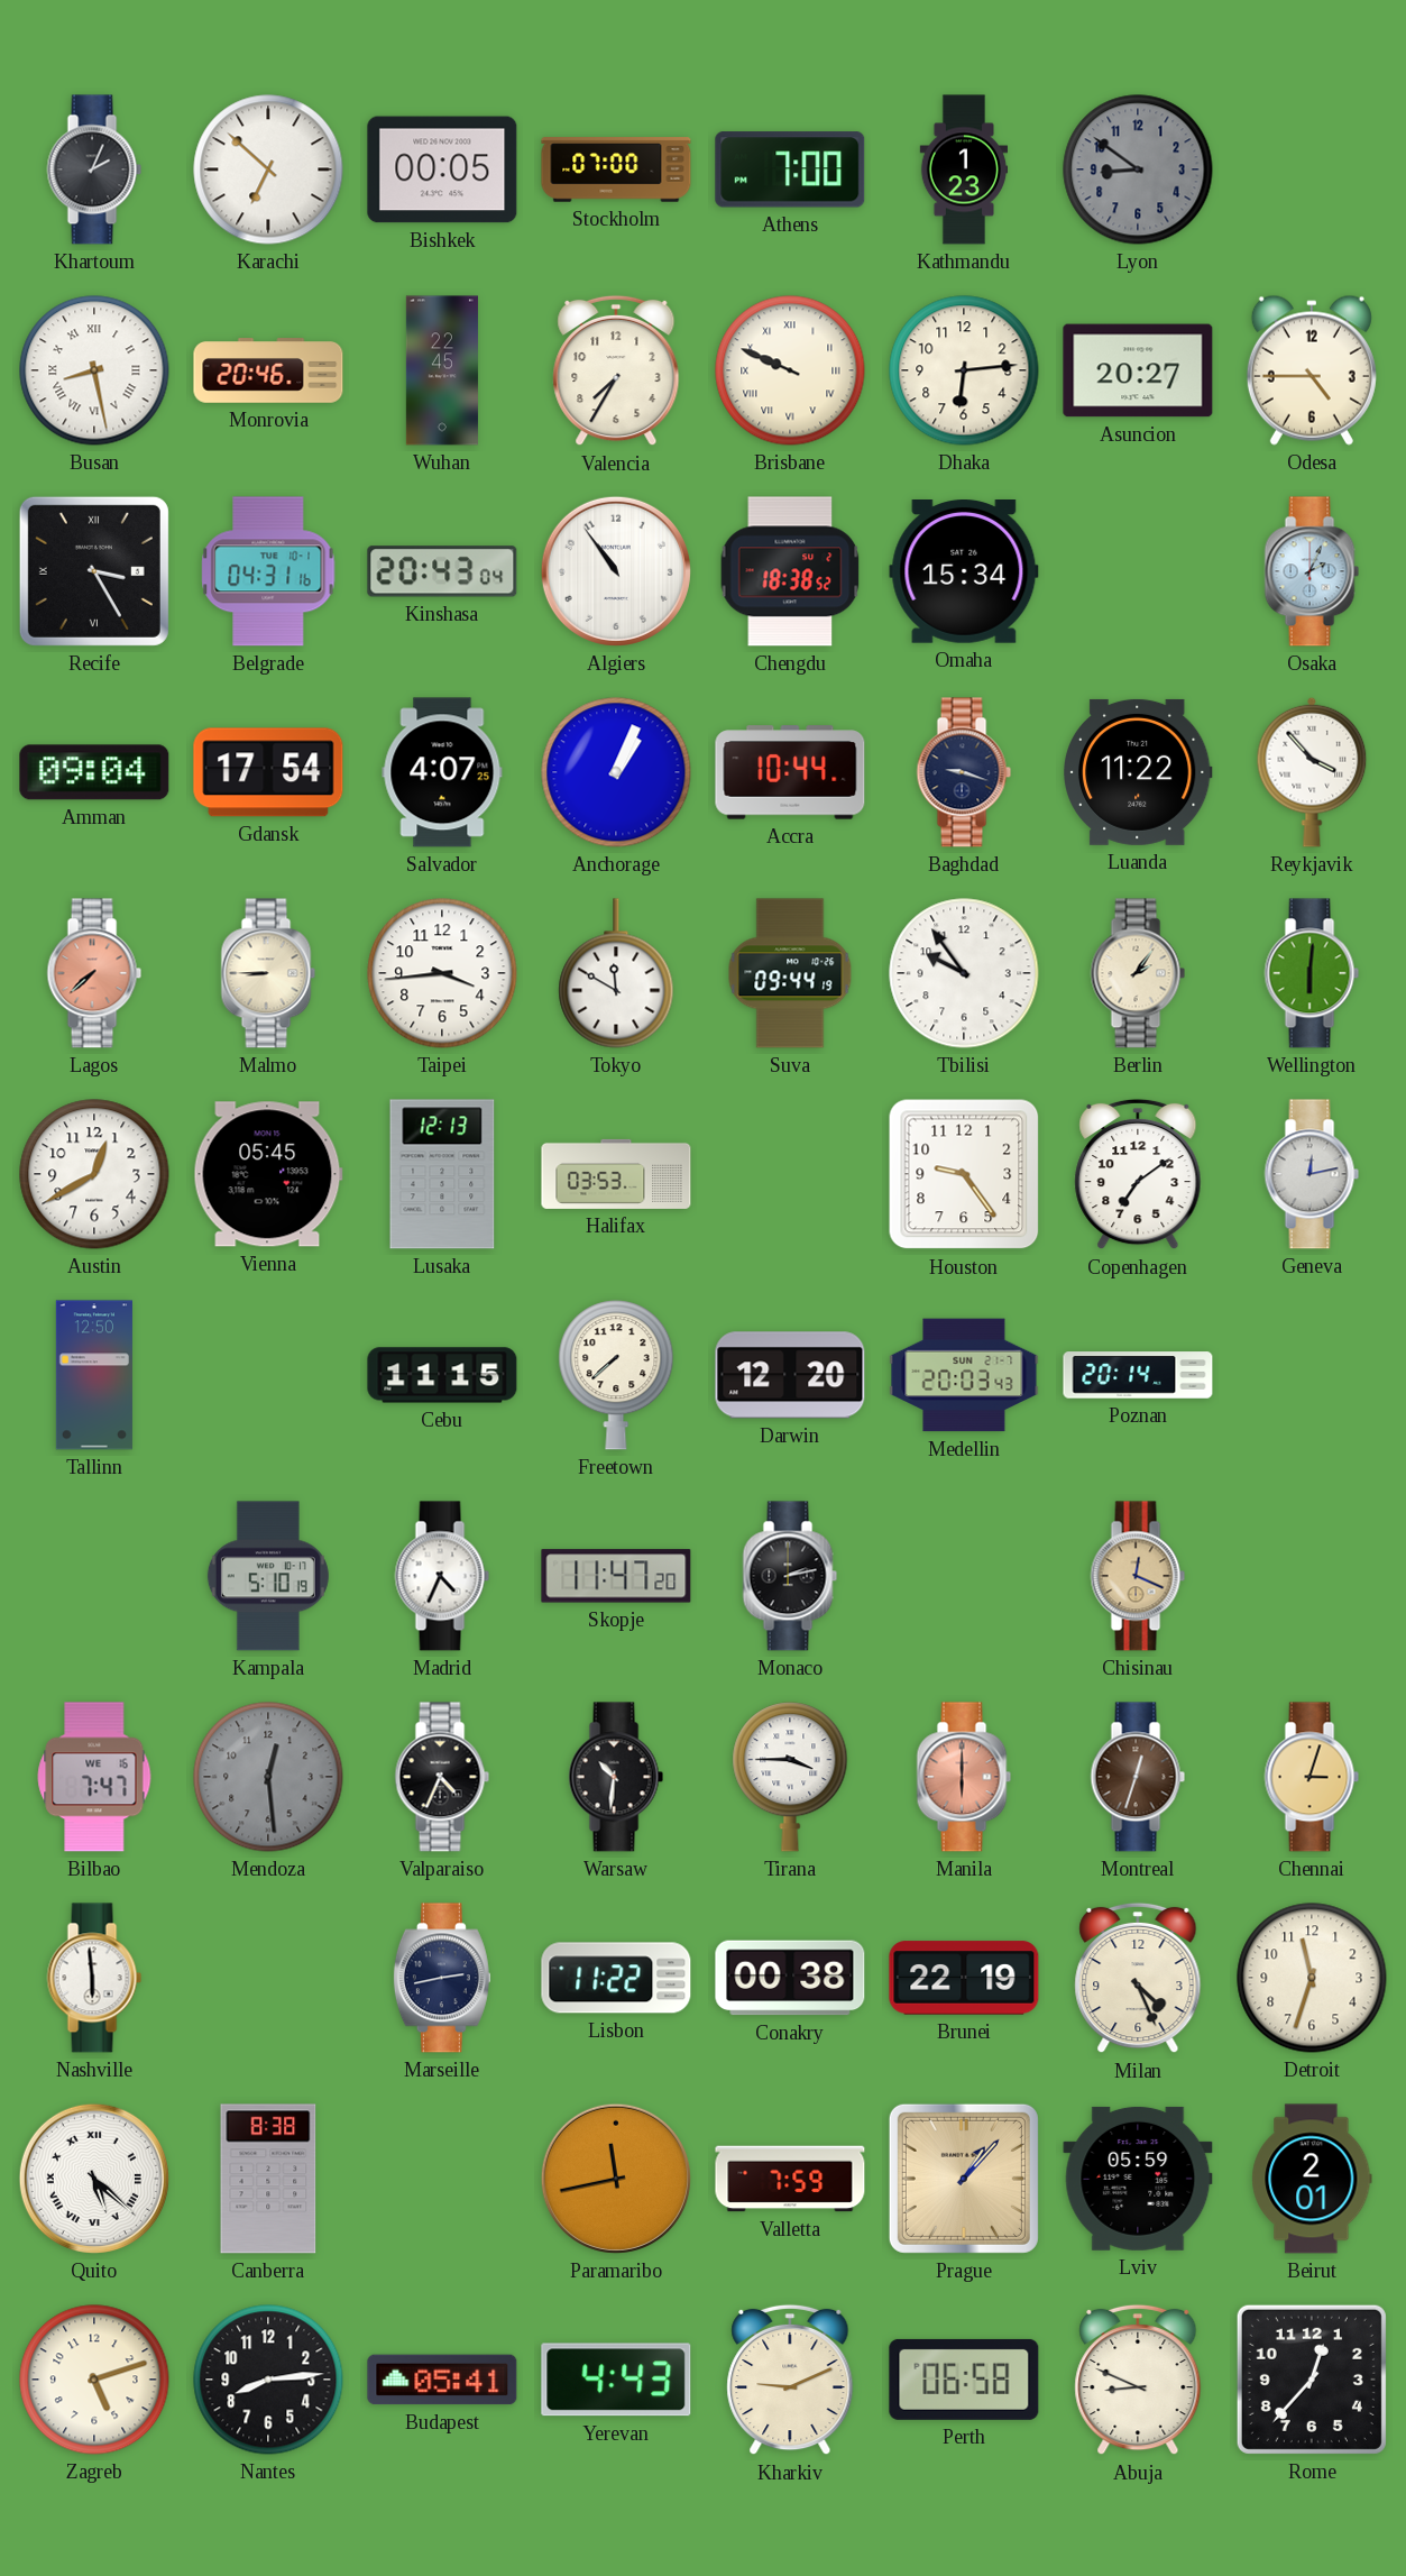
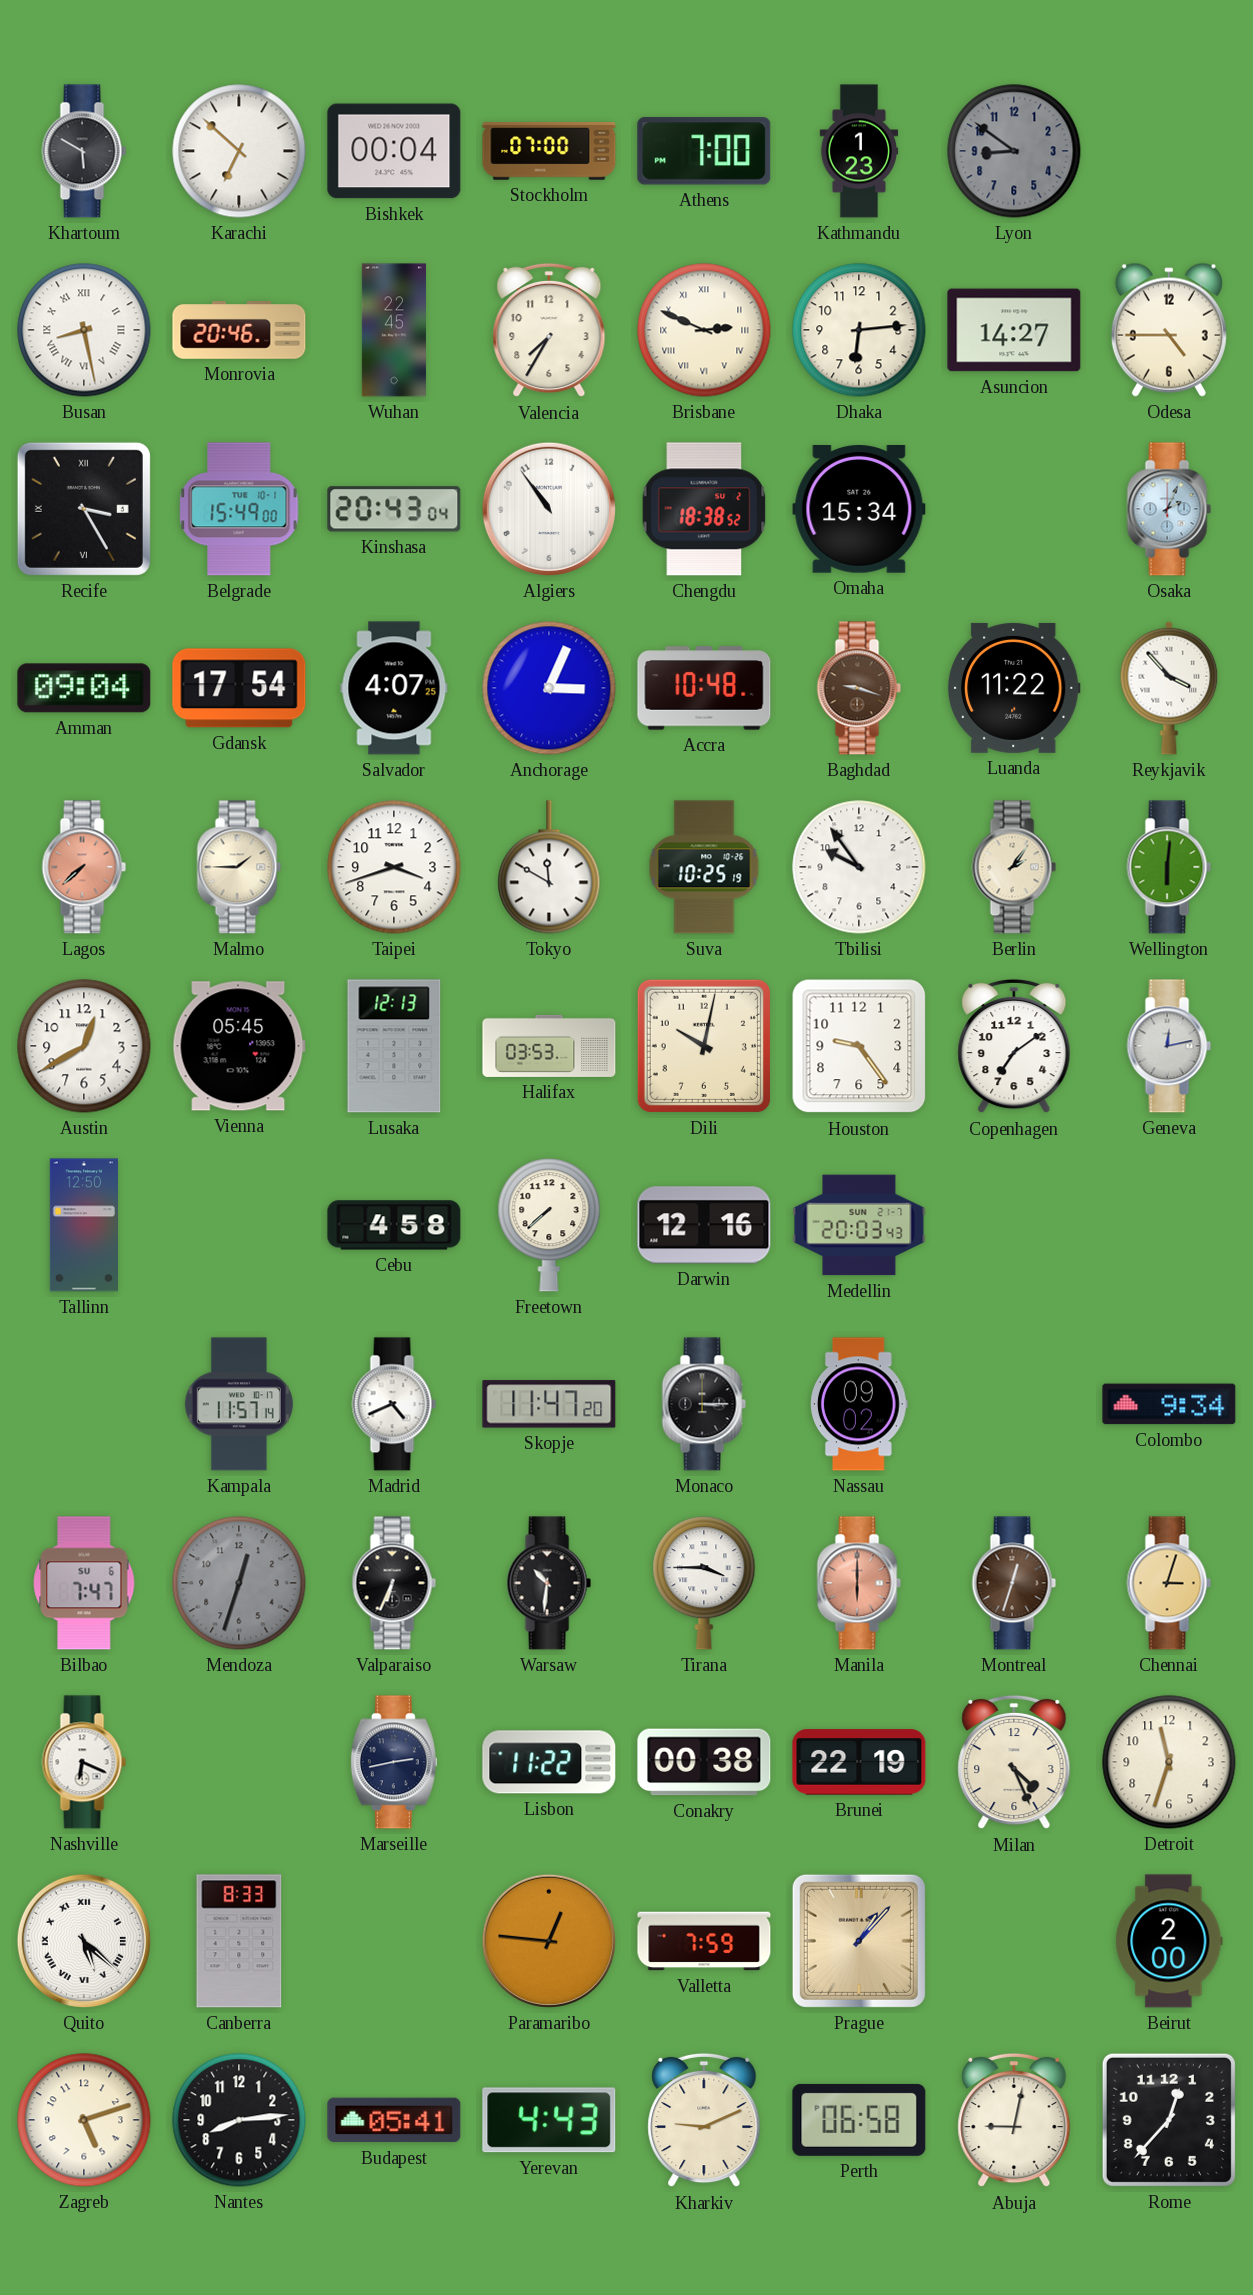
Khartoum: 2:04 -> 5:50
Bishkek: 00:05 -> 00:04
Brisbane: 9:49 -> 2:49
Asuncion: 20:27 -> 14:27
Belgrade: 04:31 -> 15:49
Anchorage: 1:04 -> 3:04
Accra: 10:44 -> 10:48
Baghdad dial: navy -> brown
Malmo: 8:45 -> 1:45
Taipei: 3:44 -> 3:42
Suva: 09:44 -> 10:25
Dili: none -> 10:02
Cebu: 11:15 -> 4:58
Darwin: 12:20 -> 12:16
Poznan: 20:14 -> none
Kampala: 5:10 -> 11:57
Madrid: 4:34 -> 4:41
Monaco: 2:13 -> 3:15
Nassau: none -> 09:02
Chisinau: 12:19 -> none
Colombo: none -> 9:34
Bilbao date: WE 16 -> SU 6
Mendoza: 12:29 -> 12:33
Valparaiso: 4:34 -> 6:34
Nashville: 5:59 -> 6:19
Canberra: 8:38 -> 8:33
Paramaribo: 11:43 -> 12:46
Lviv: 05:59 -> none
Beirut: 2:01 -> 2:00
Abuja: 8:49 -> 9:02
